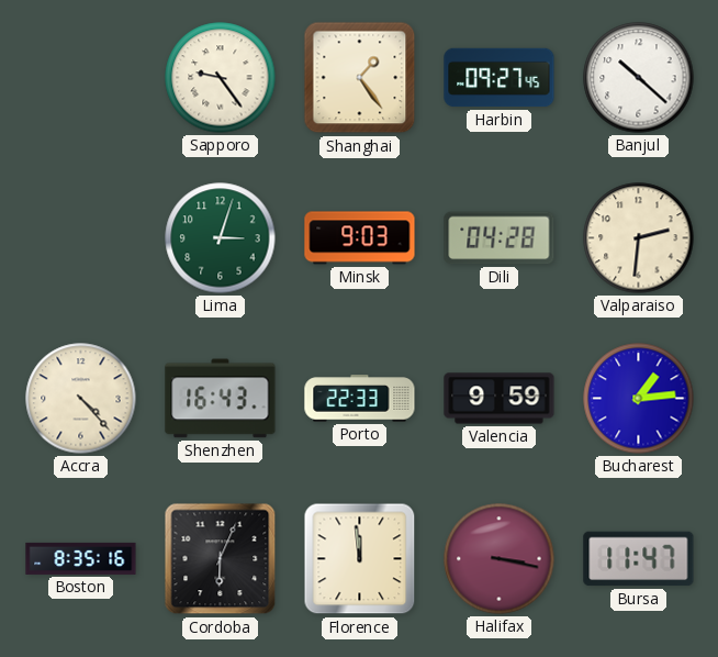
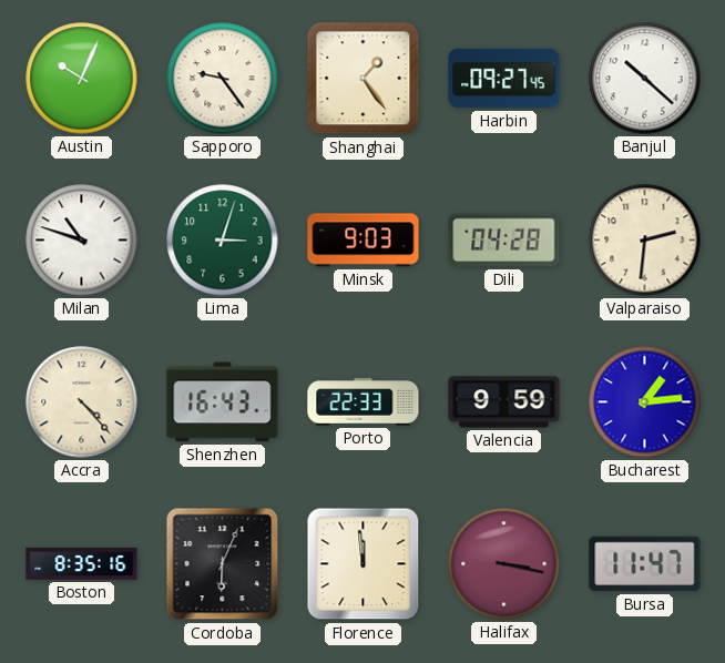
Austin: none -> 10:04
Milan: none -> 10:48
